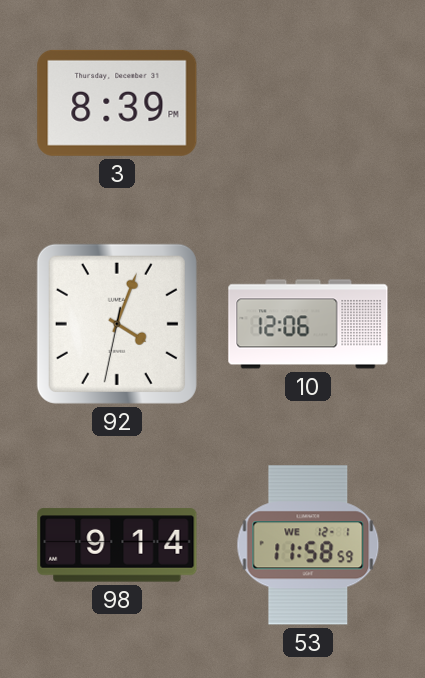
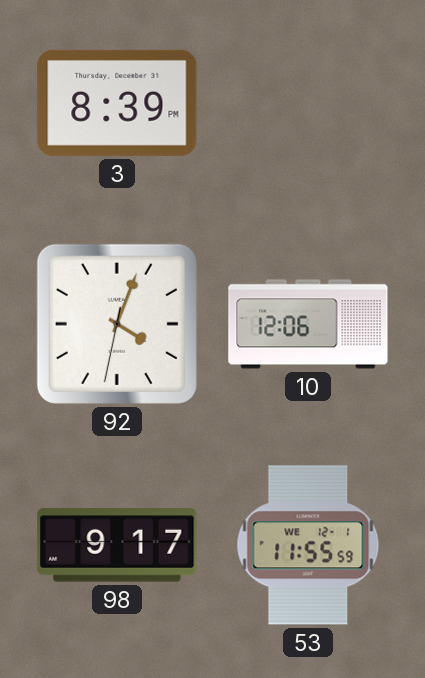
98: 9:14 -> 9:17
53: 11:58 -> 11:55
